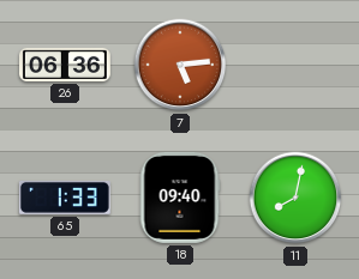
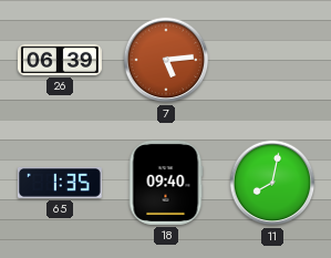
26: 06:36 -> 06:39
65: 1:33 -> 1:35
